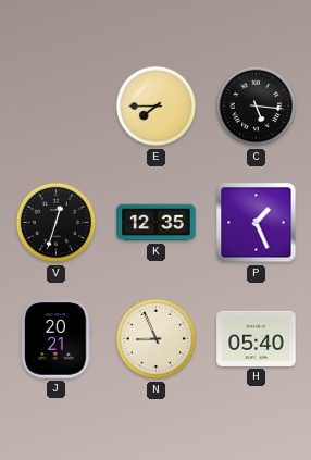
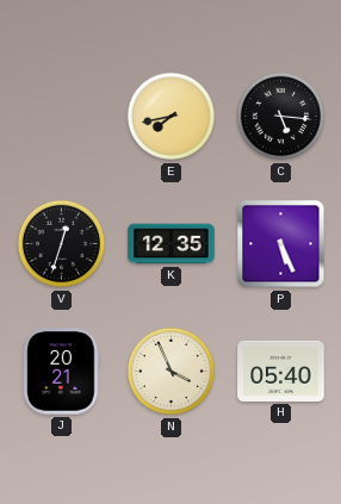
E: 7:45 -> 7:43
P: 1:26 -> 5:26
N: 8:56 -> 3:56
